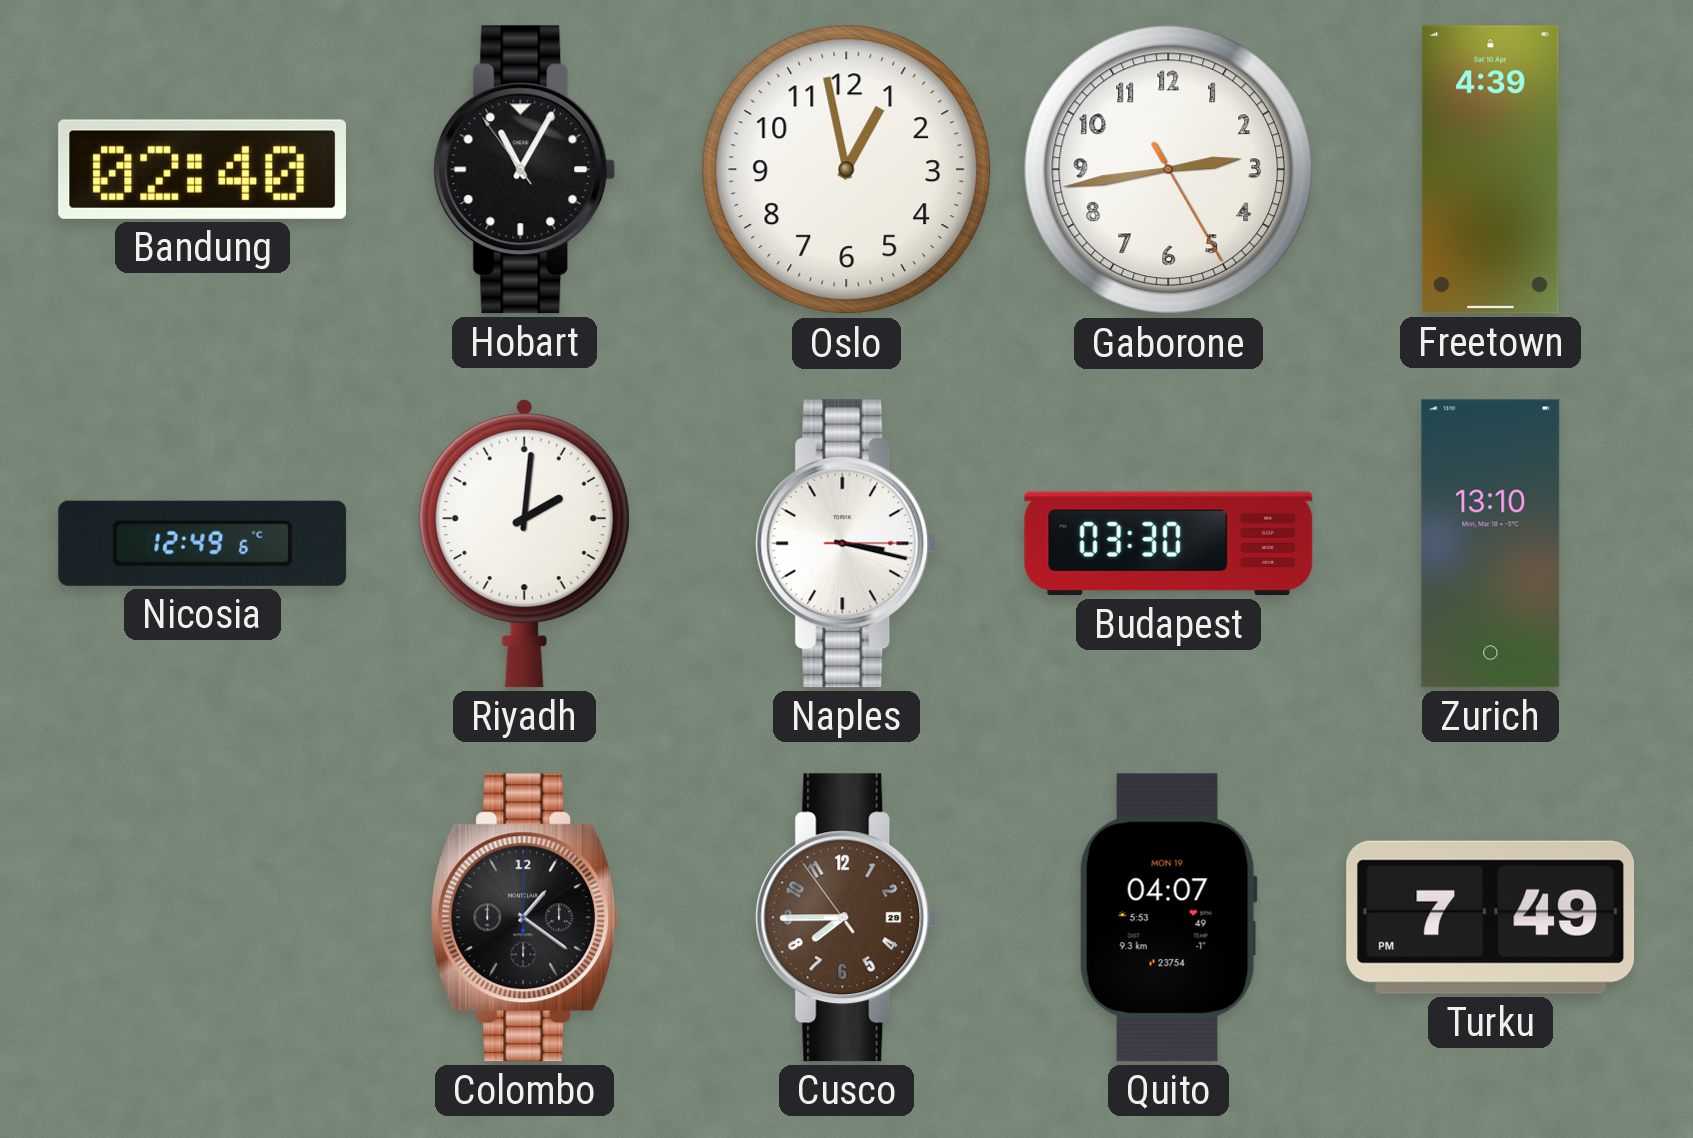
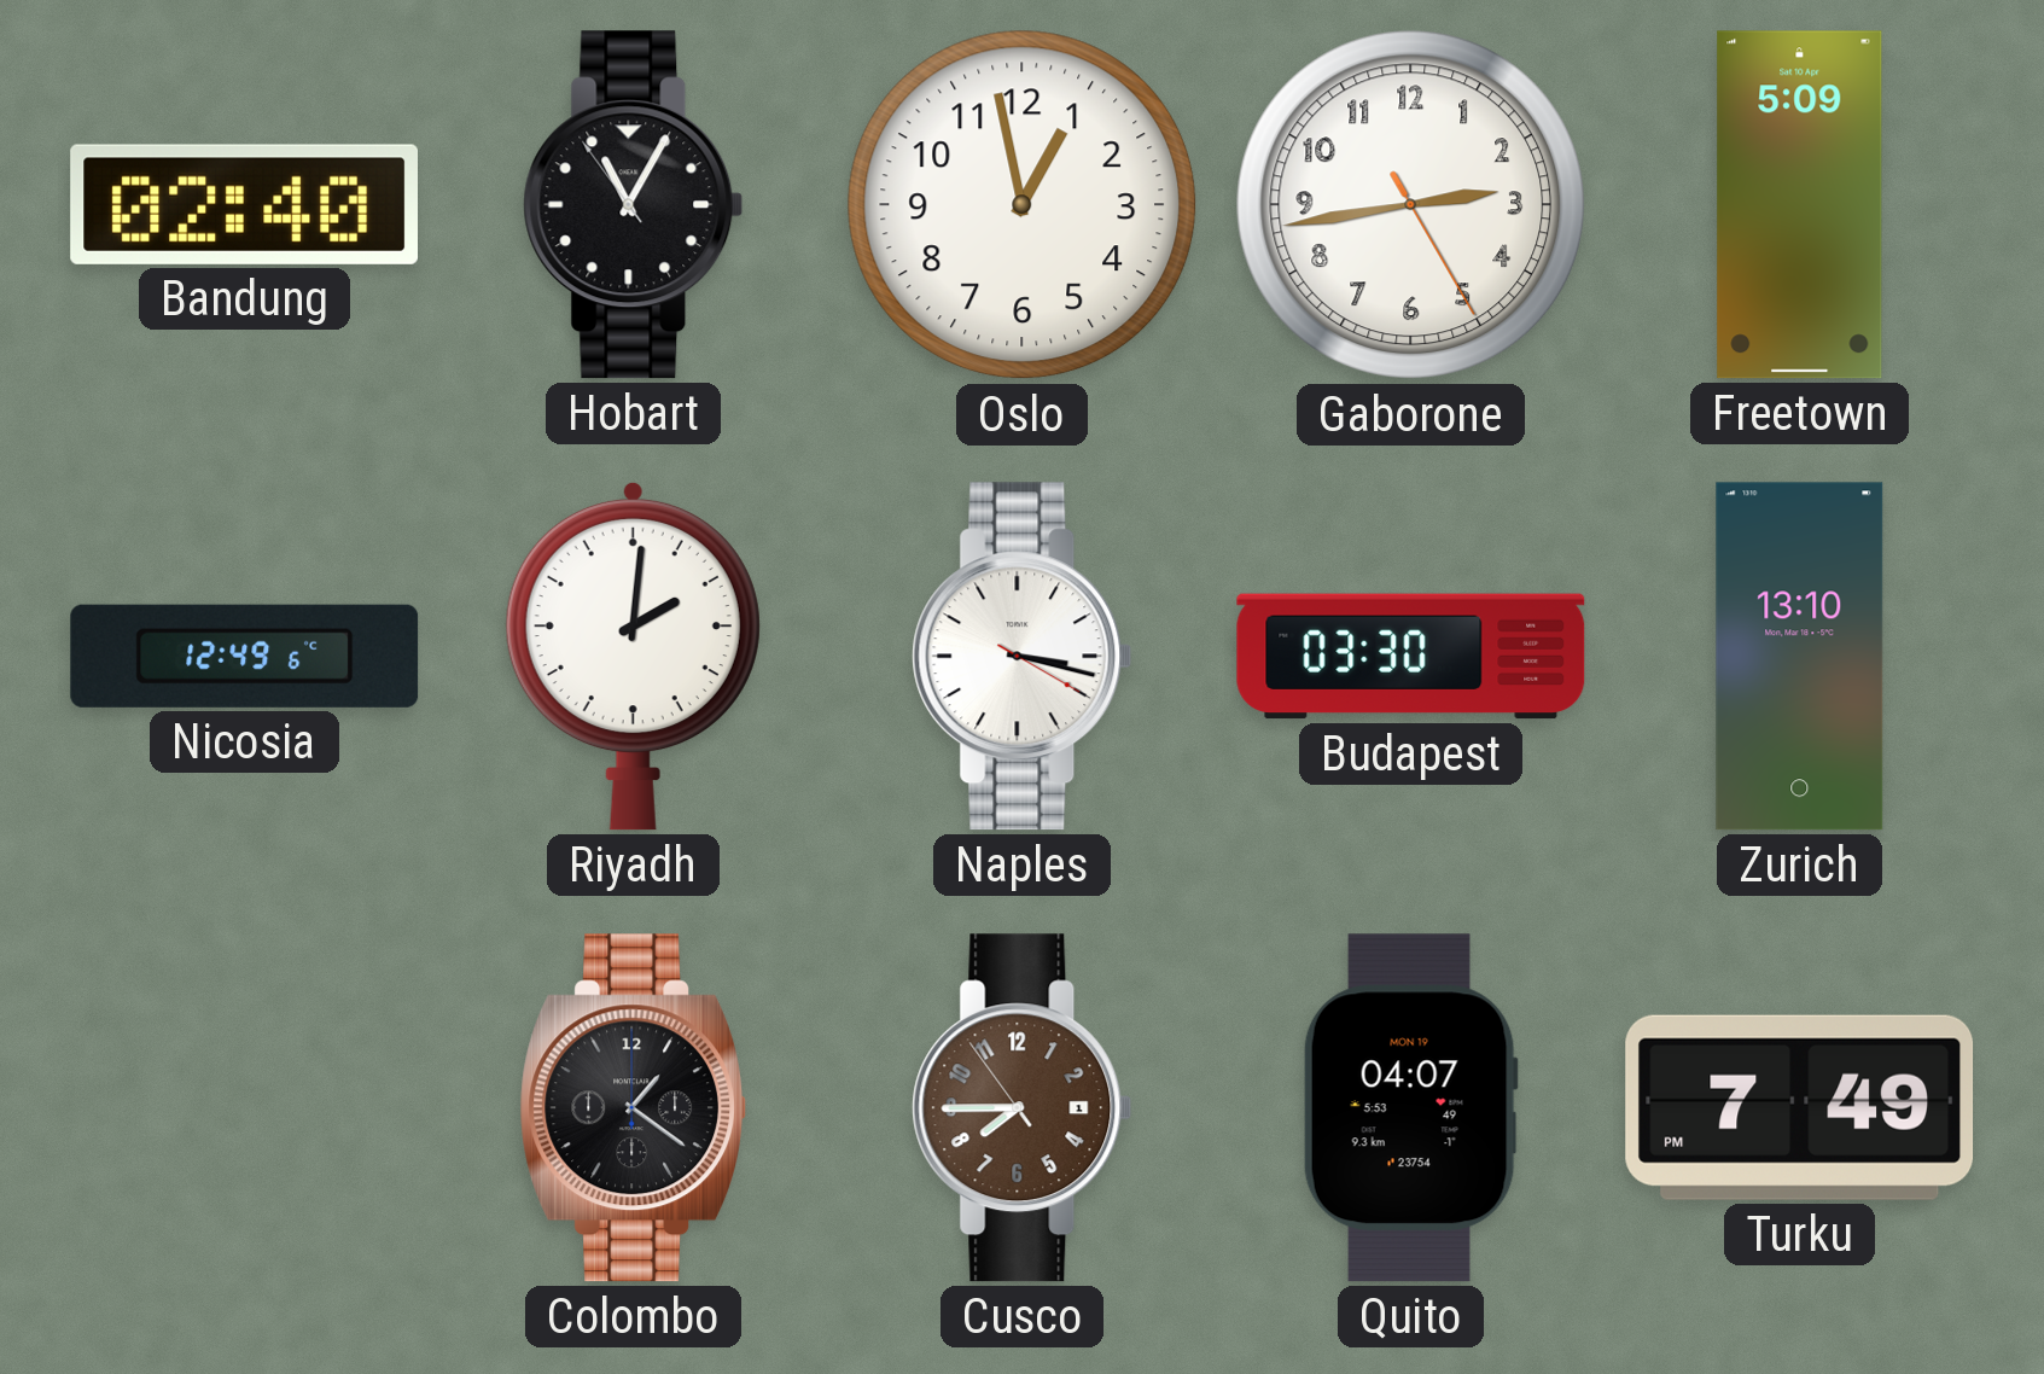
Freetown: 4:39 -> 5:09
Naples: 3:17:15 -> 3:17:20
Cusco date: 29 -> 1
